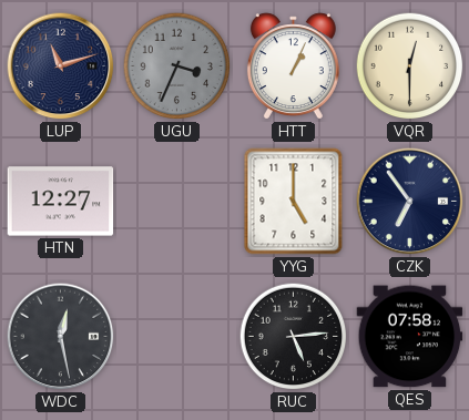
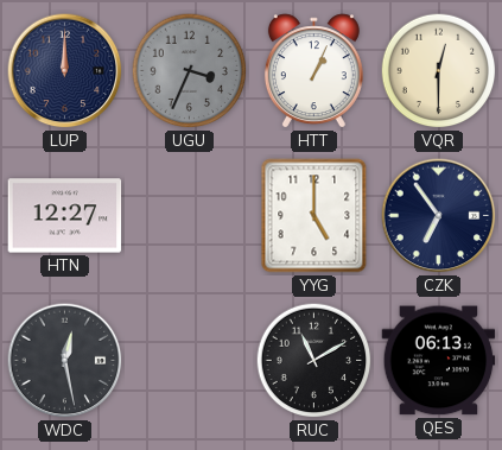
LUP: 11:12 -> 12:00
RUC: 5:14 -> 11:10
QES: 07:58 -> 06:13
